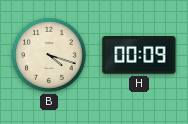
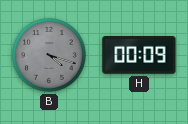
B dial: cream -> grey
